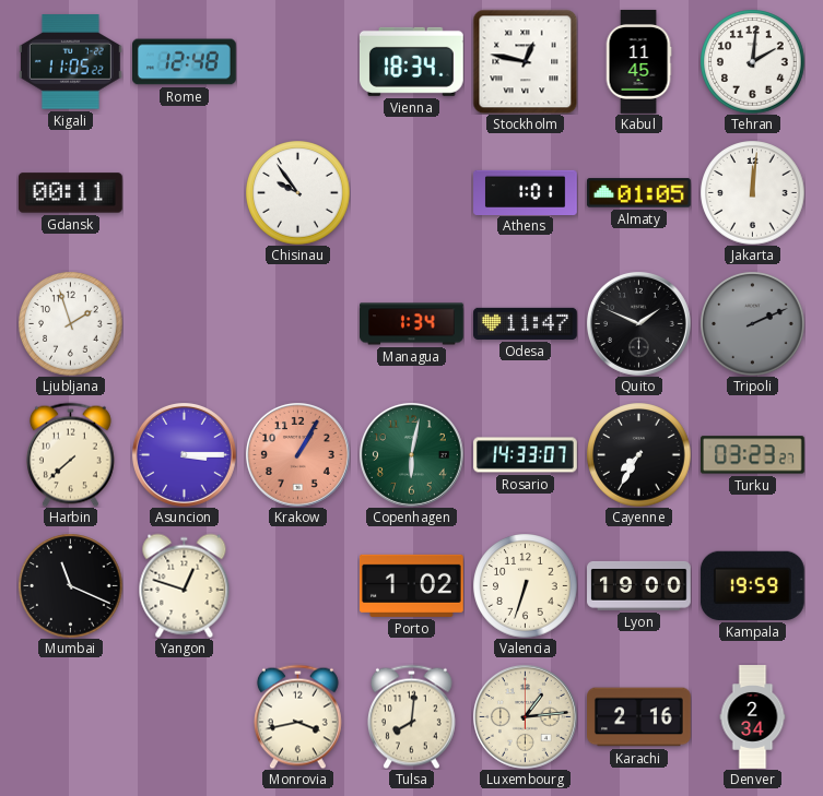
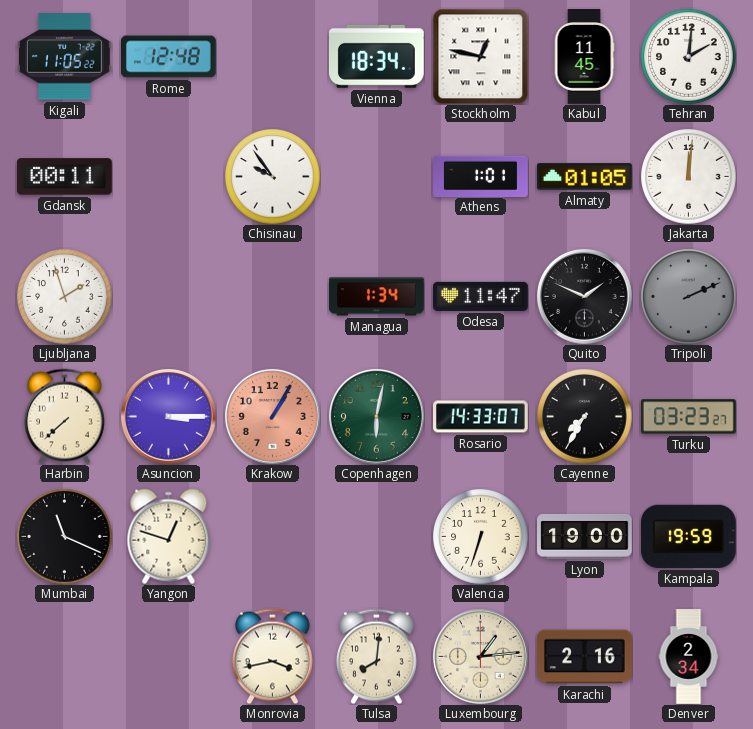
Porto: 1:02 -> none
